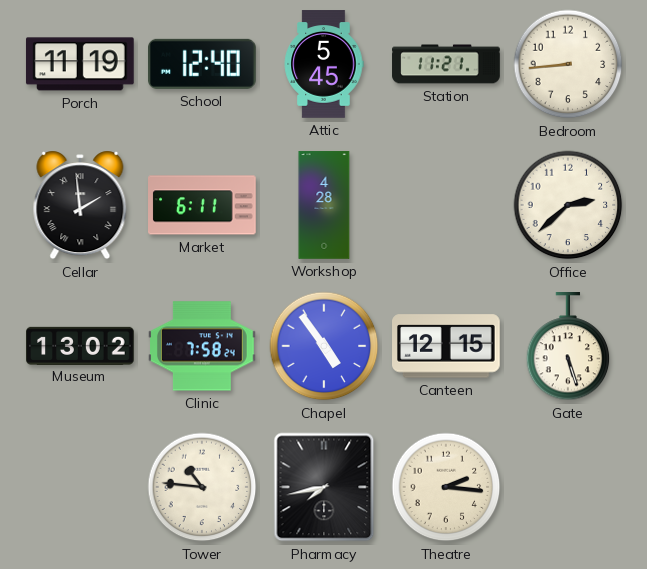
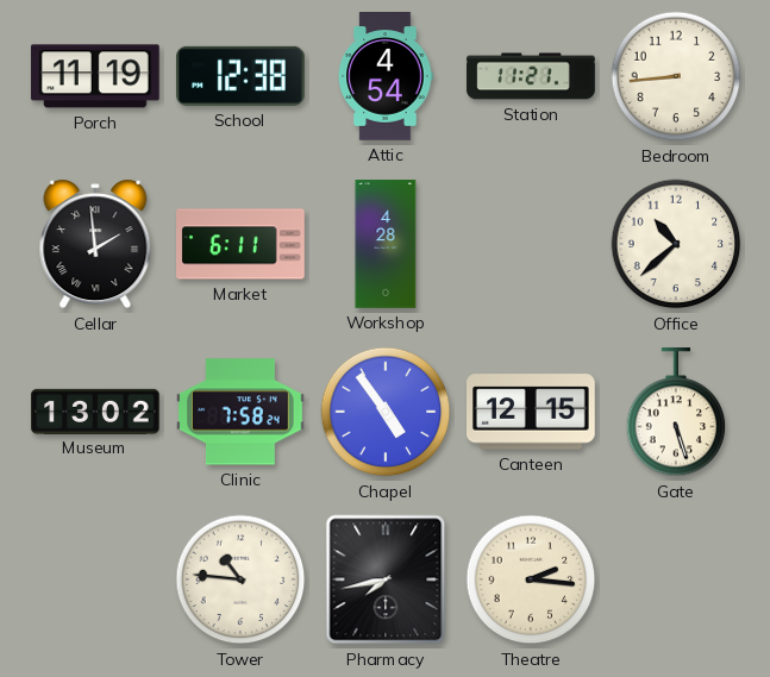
School: 12:40 -> 12:38
Attic: 5:45 -> 4:54
Office: 2:38 -> 10:38
